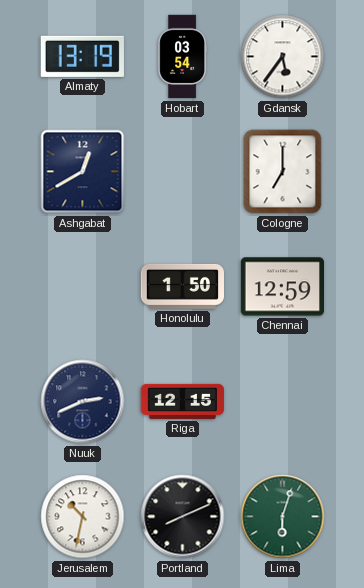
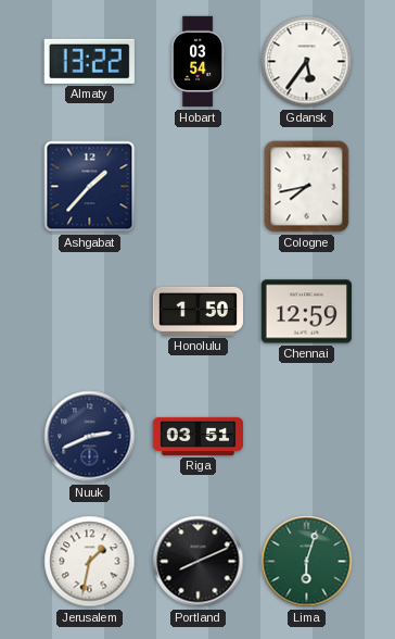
Almaty: 13:19 -> 13:22
Ashgabat: 12:40 -> 1:37
Cologne: 7:00 -> 7:43
Riga: 12:15 -> 03:51
Jerusalem: 10:32 -> 1:32
